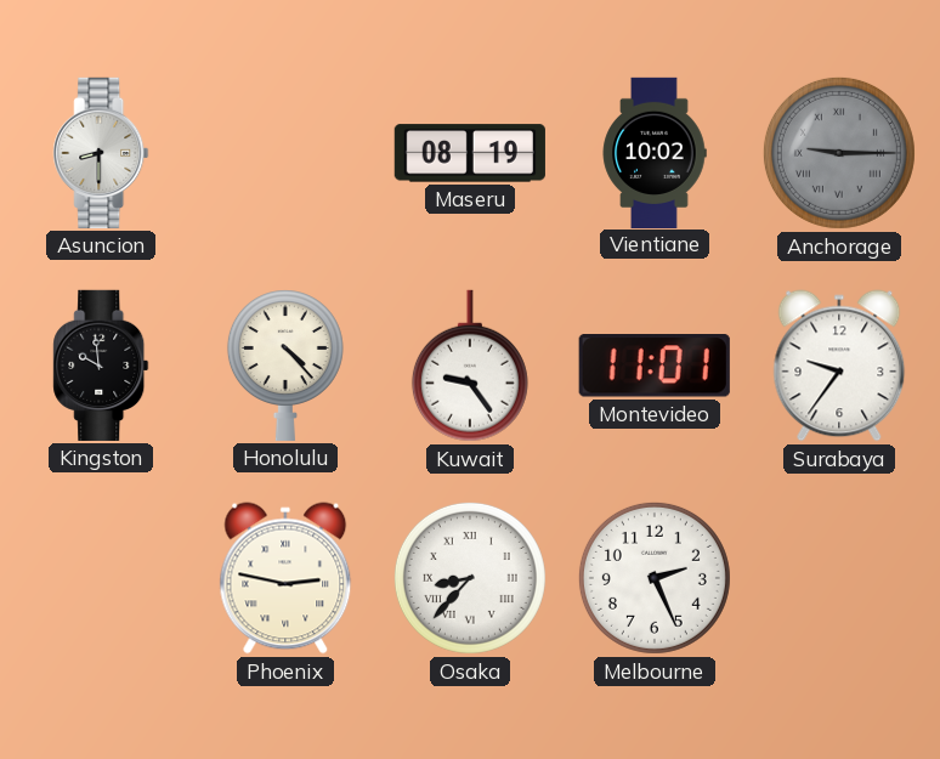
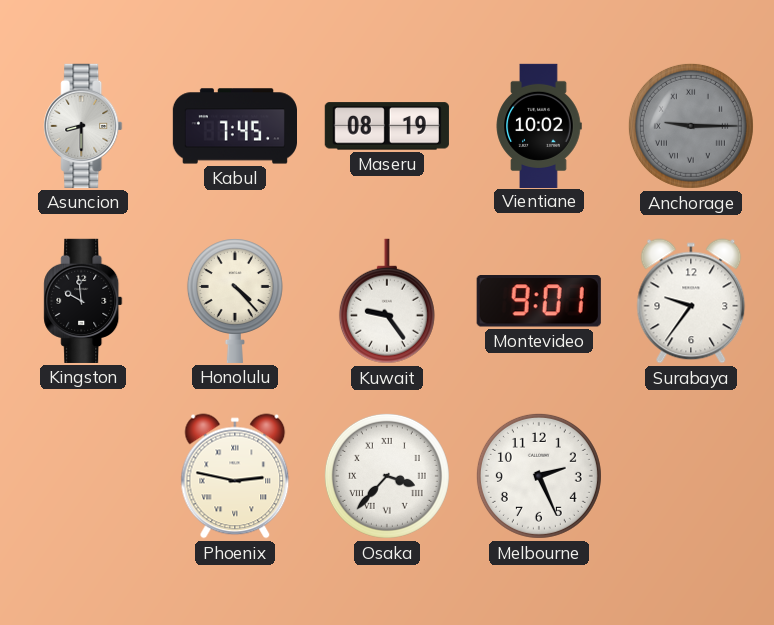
Kabul: none -> 7:45
Montevideo: 11:01 -> 9:01
Osaka: 8:37 -> 3:37
